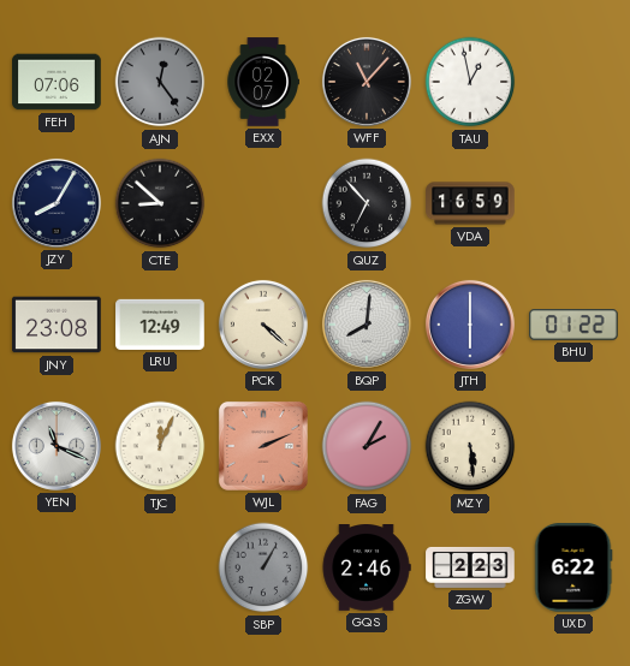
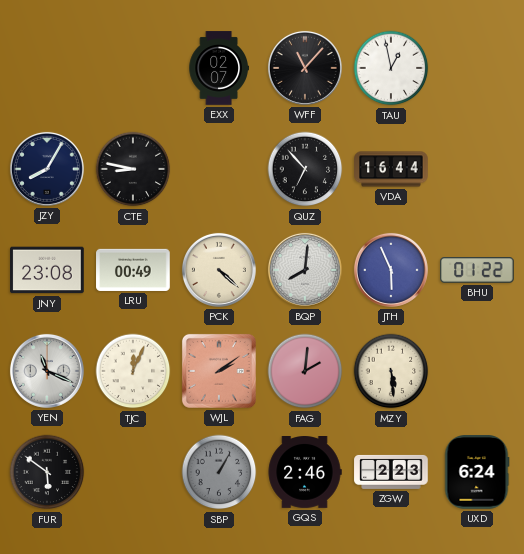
FEH: 07:06 -> none
AJN: 12:24 -> none
CTE: 8:52 -> 8:47
VDA: 16:59 -> 16:44
LRU: 12:49 -> 00:49
JTH: 6:00 -> 5:56
WJL: 2:11 -> 2:09
FAG: 2:05 -> 2:01
FUR: none -> 5:51
UXD: 6:22 -> 6:24
